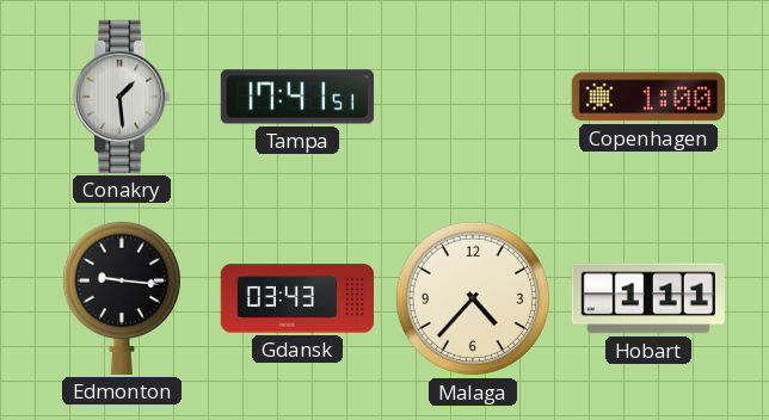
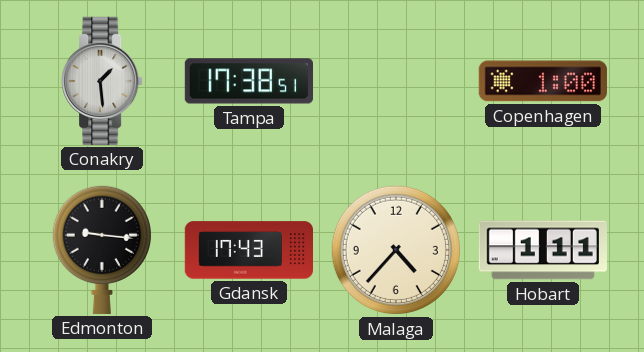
Tampa: 17:41 -> 17:38
Gdansk: 03:43 -> 17:43
